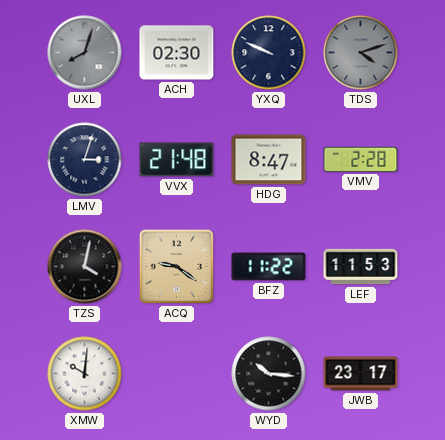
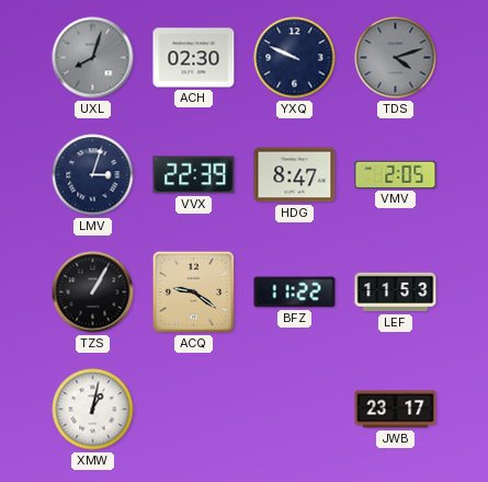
VVX: 21:48 -> 22:39
VMV: 2:28 -> 2:05
TZS: 4:02 -> 1:05
XMW: 10:01 -> 1:02
WYD: 10:16 -> none
